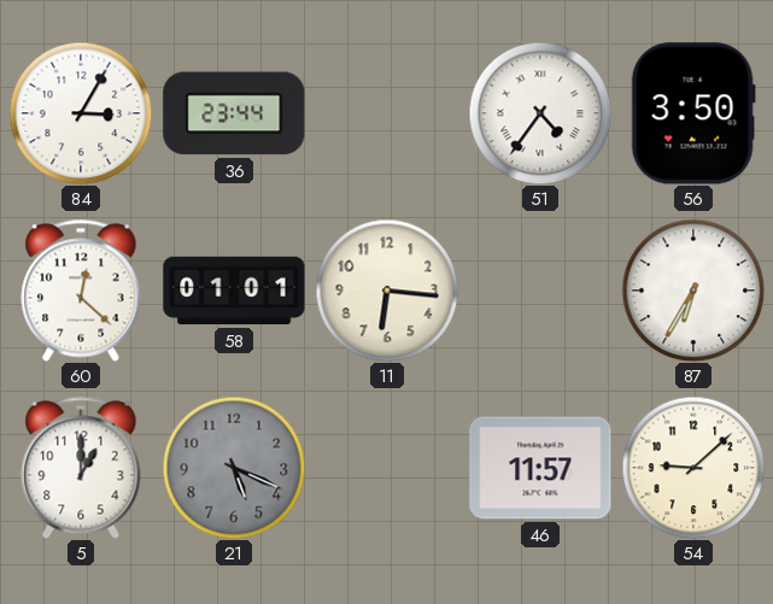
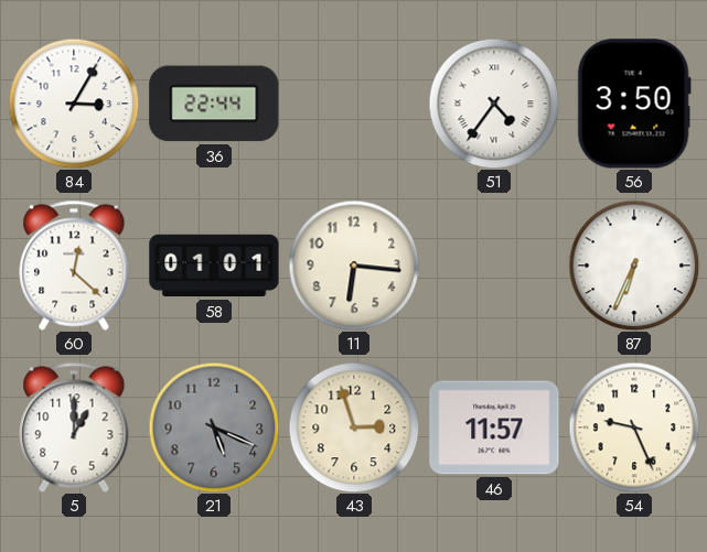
36: 23:44 -> 22:44
87: 6:35 -> 6:34
43: none -> 2:57
54: 9:08 -> 9:26
